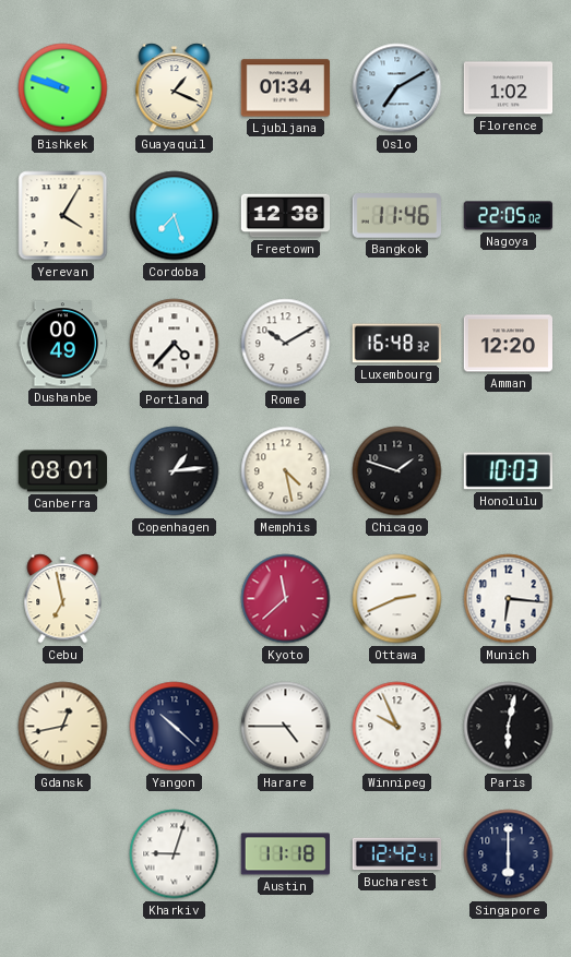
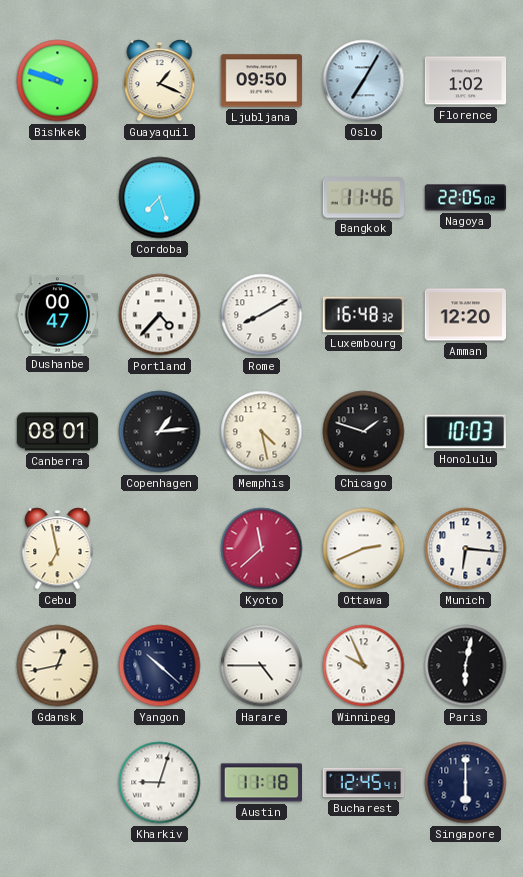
Ljubljana: 01:34 -> 09:50
Oslo: 7:10 -> 7:05
Yerevan: 4:05 -> none
Freetown: 12:38 -> none
Dushanbe: 00:49 -> 00:47
Rome: 10:10 -> 8:10
Bucharest: 12:42 -> 12:45
